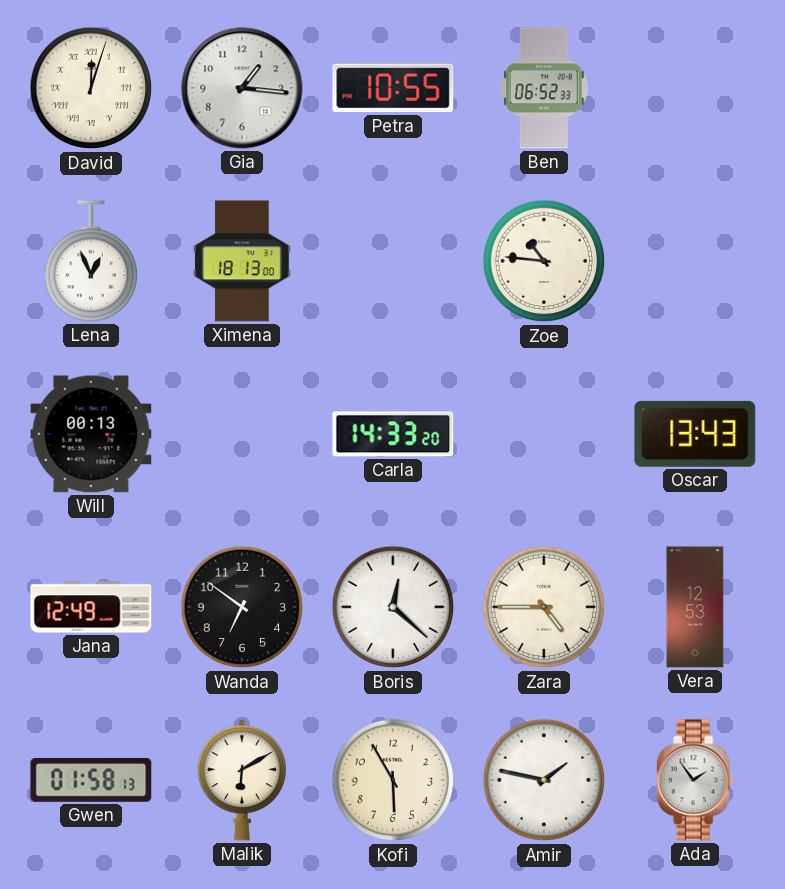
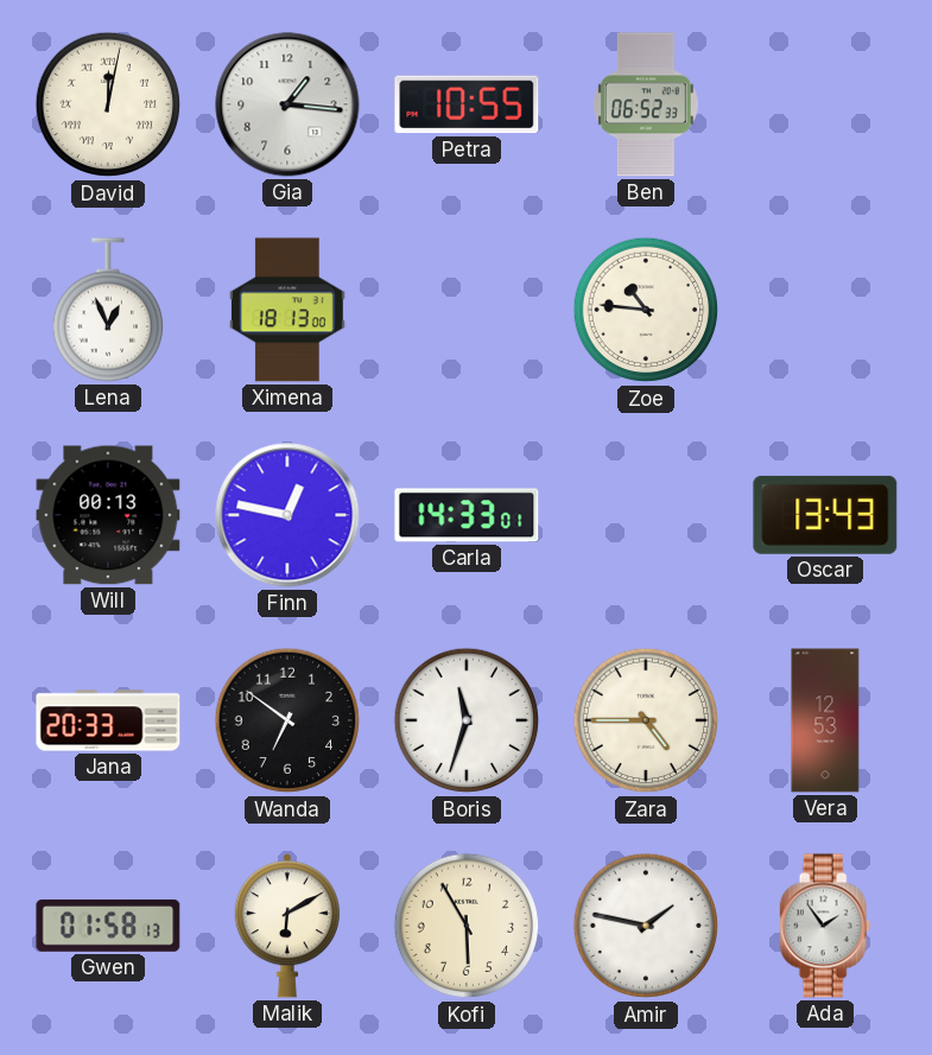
David: 12:03 -> 12:02
Finn: none -> 12:47
Carla: 14:33:20 -> 14:33:01
Jana: 12:49 -> 20:33
Boris: 12:22 -> 11:33
